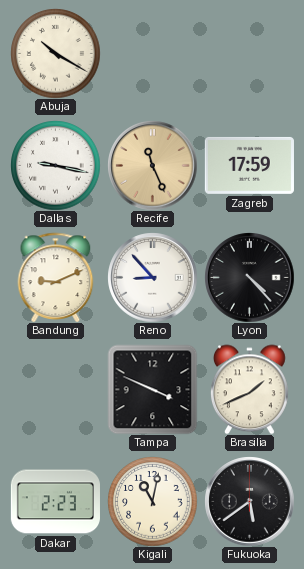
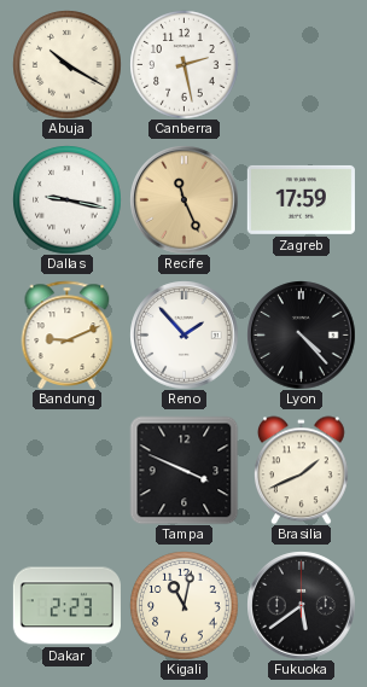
Canberra: none -> 2:28
Reno: 8:53 -> 1:53
